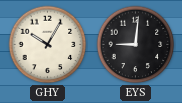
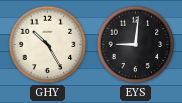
GHY: 10:05 -> 10:25
